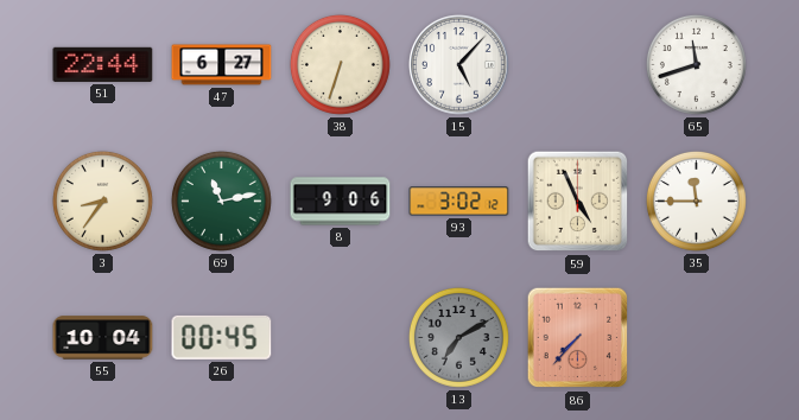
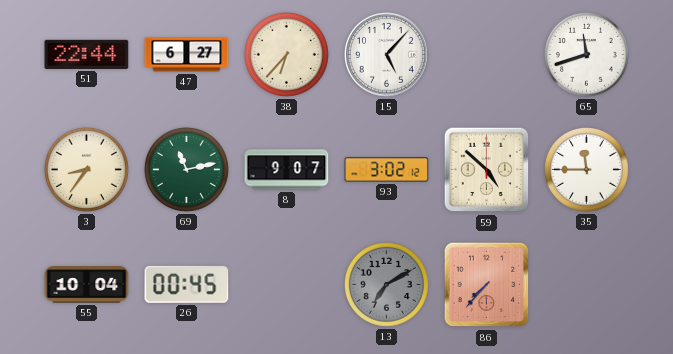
38: 6:33 -> 6:37
8: 9:06 -> 9:07
59: 4:56 -> 4:52
